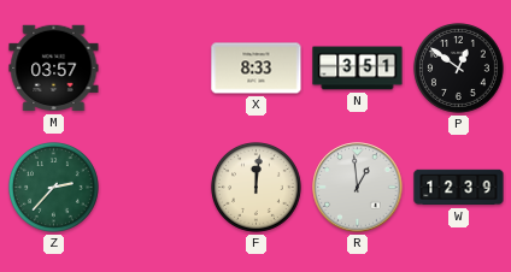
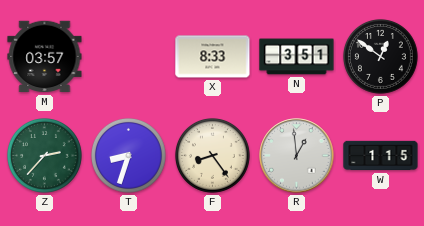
T: none -> 8:33
F: 12:01 -> 8:24
W: 12:39 -> 1:15
